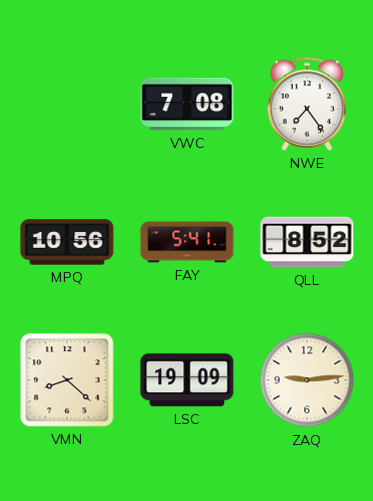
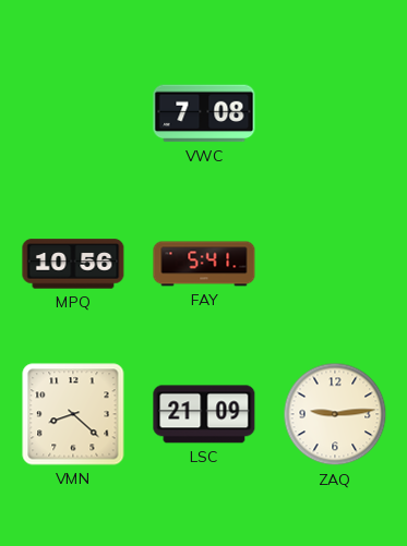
NWE: 7:24 -> none
QLL: 8:52 -> none
LSC: 19:09 -> 21:09
